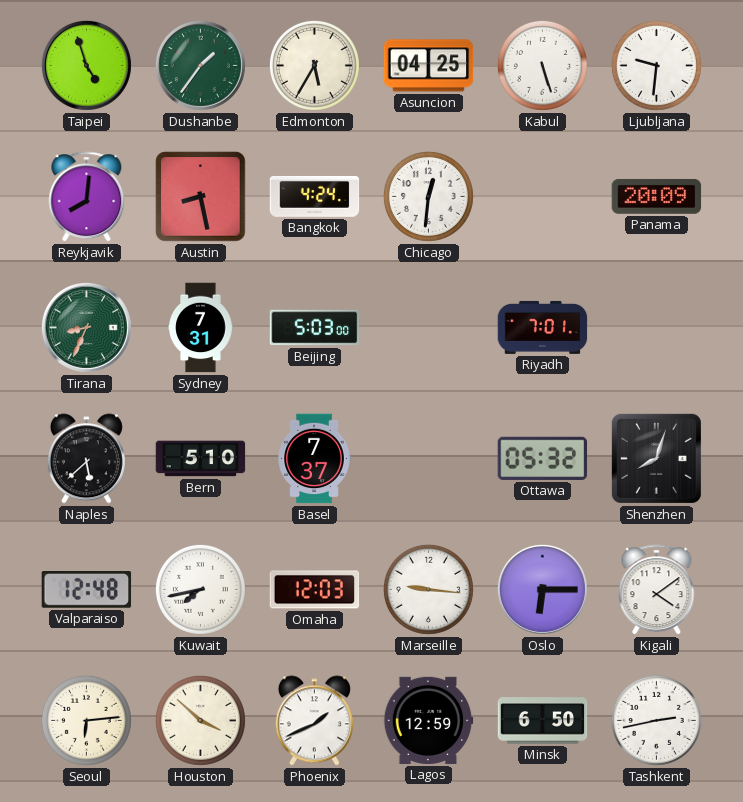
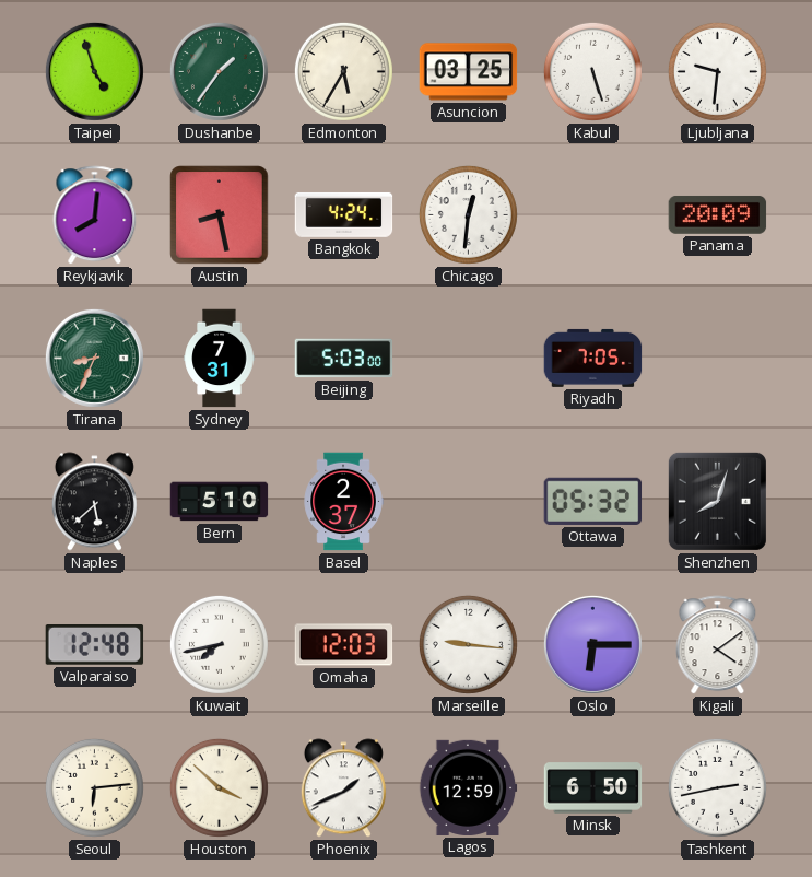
Asuncion: 04:25 -> 03:25
Riyadh: 7:01 -> 7:05
Basel: 7:37 -> 2:37
